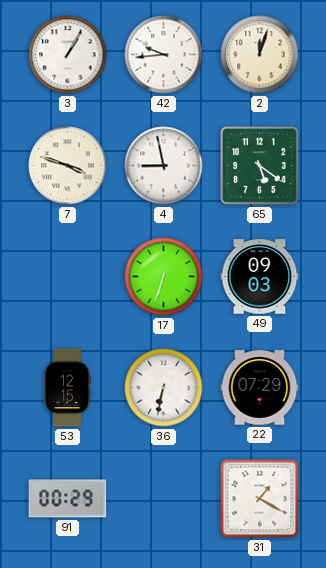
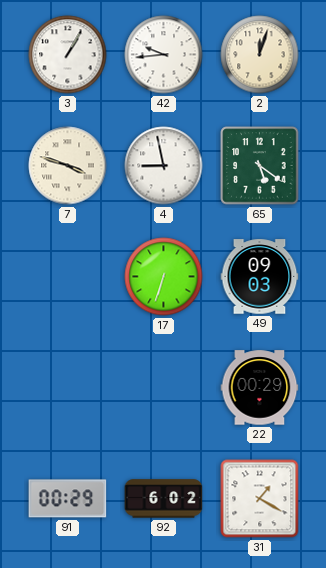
53: 12:15 -> none
36: 6:32 -> none
22: 07:29 -> 00:29
92: none -> 6:02
